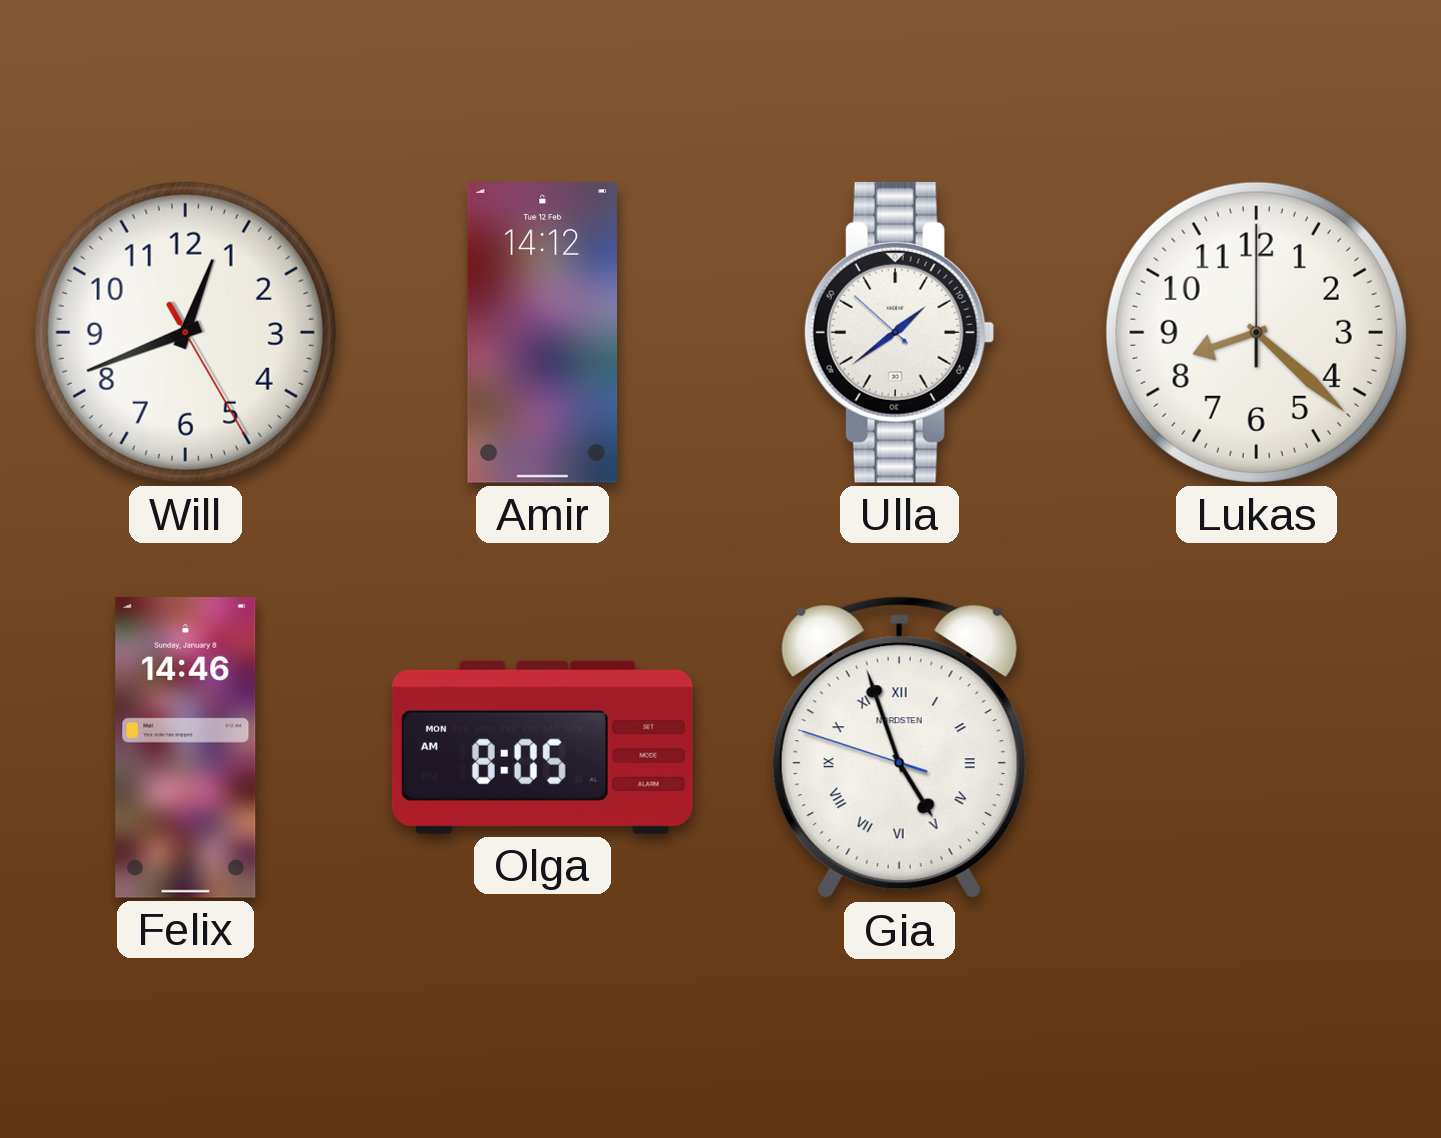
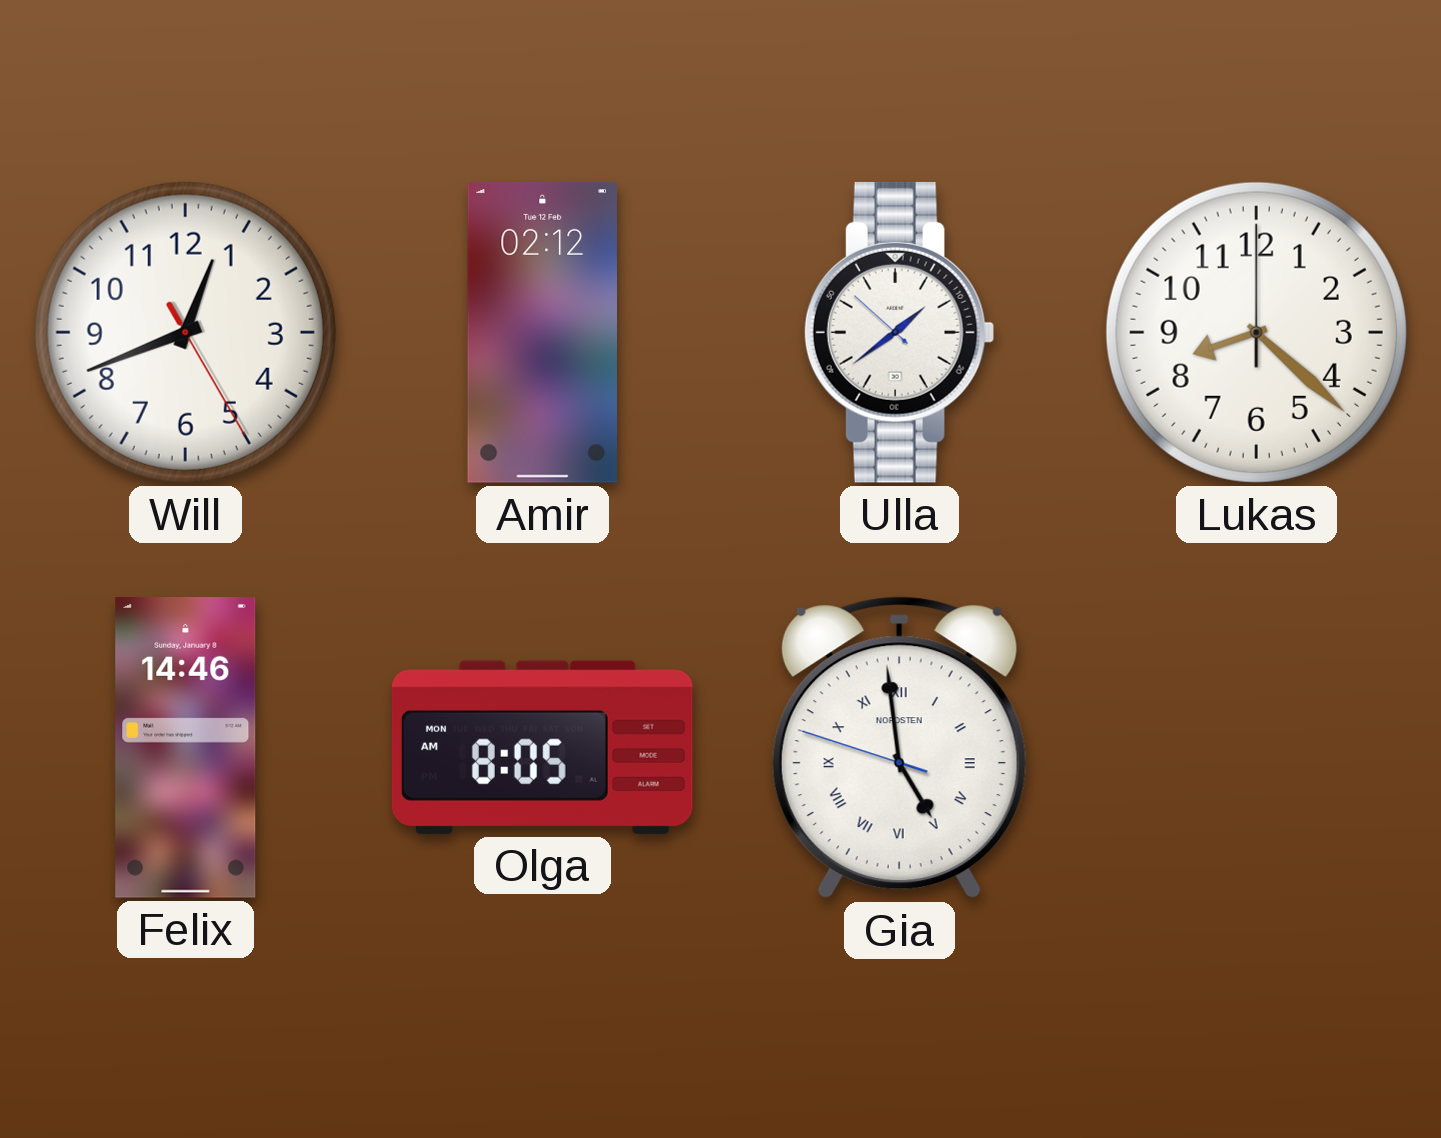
Amir: 14:12 -> 02:12
Gia: 4:56 -> 4:58
